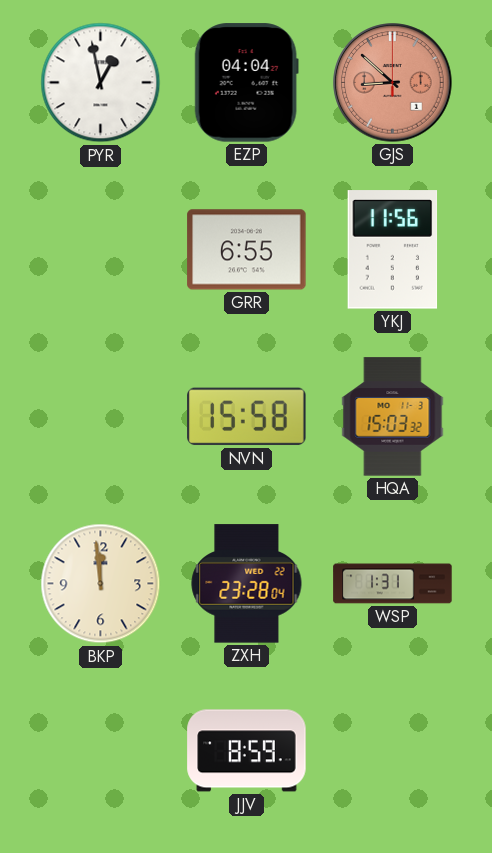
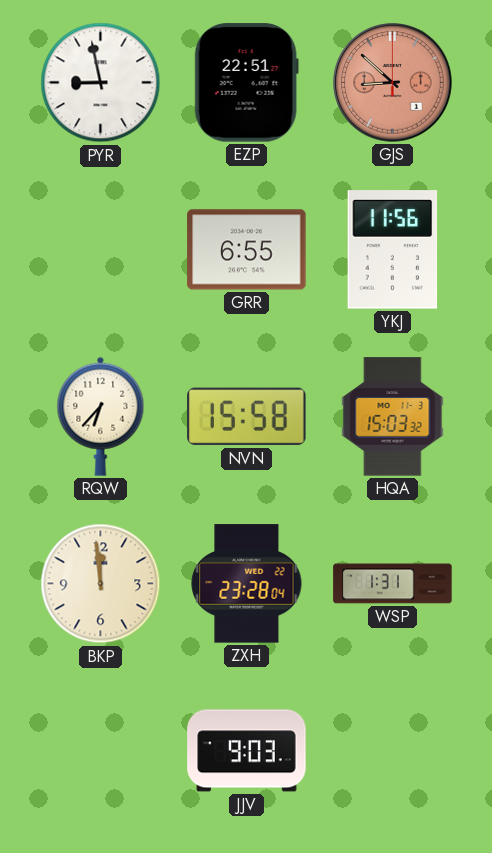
PYR: 12:58 -> 8:58
EZP: 04:04 -> 22:51
RQW: none -> 6:37
JJV: 8:59 -> 9:03
